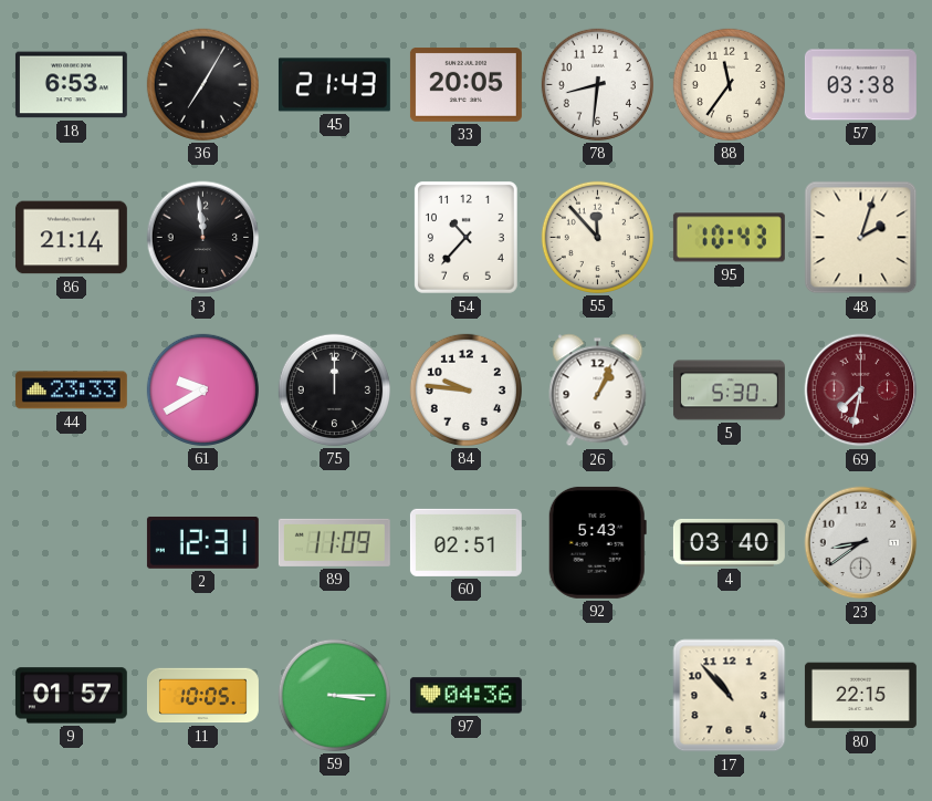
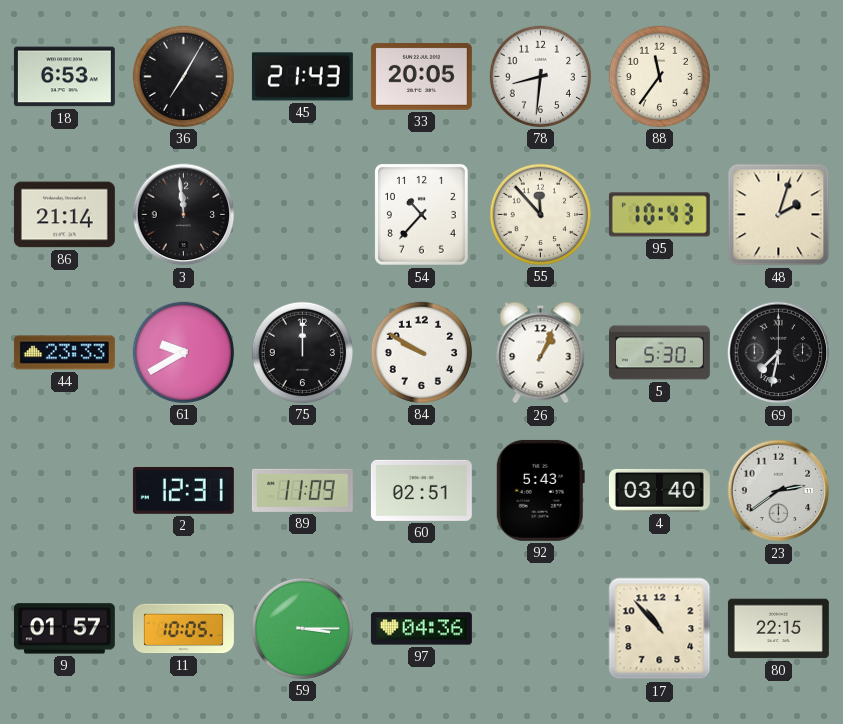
57: 03:38 -> none
84: 9:46 -> 9:50
69 dial: burgundy -> black
23: 8:39 -> 2:39
